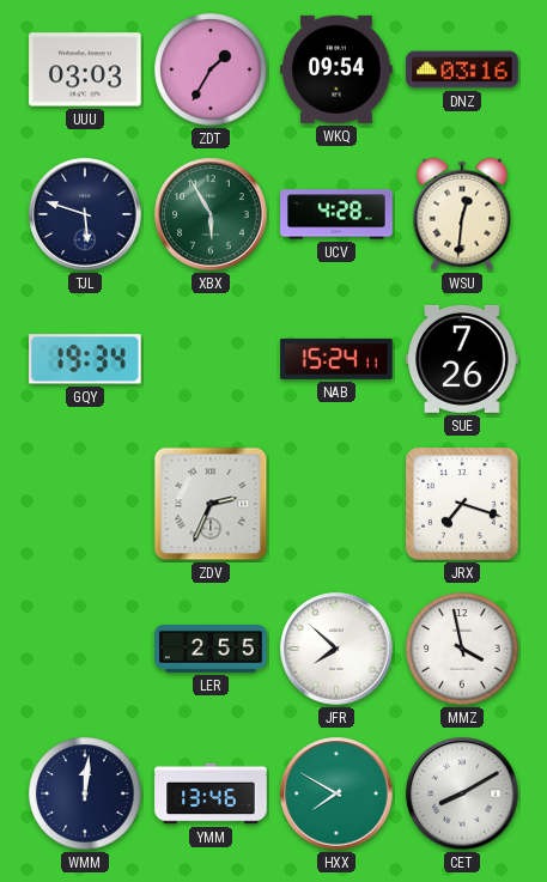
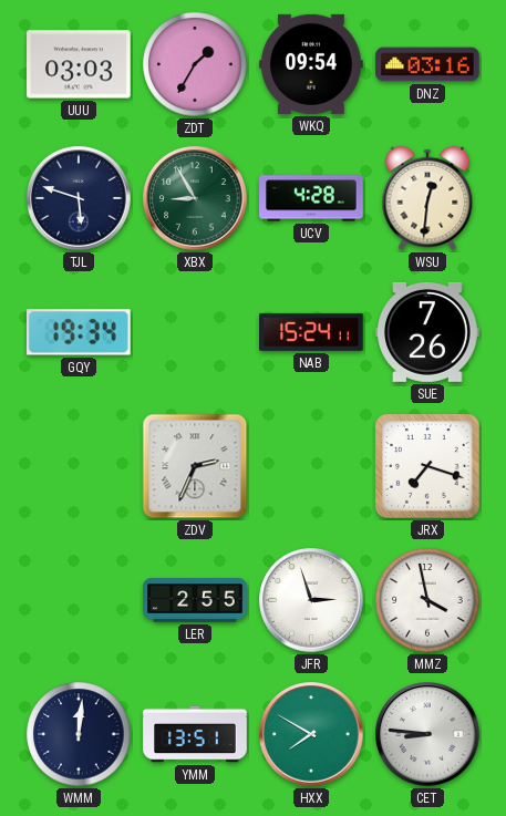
XBX: 5:55 -> 8:55
JFR: 7:52 -> 2:57
YMM: 13:46 -> 13:51
CET: 8:10 -> 8:46
